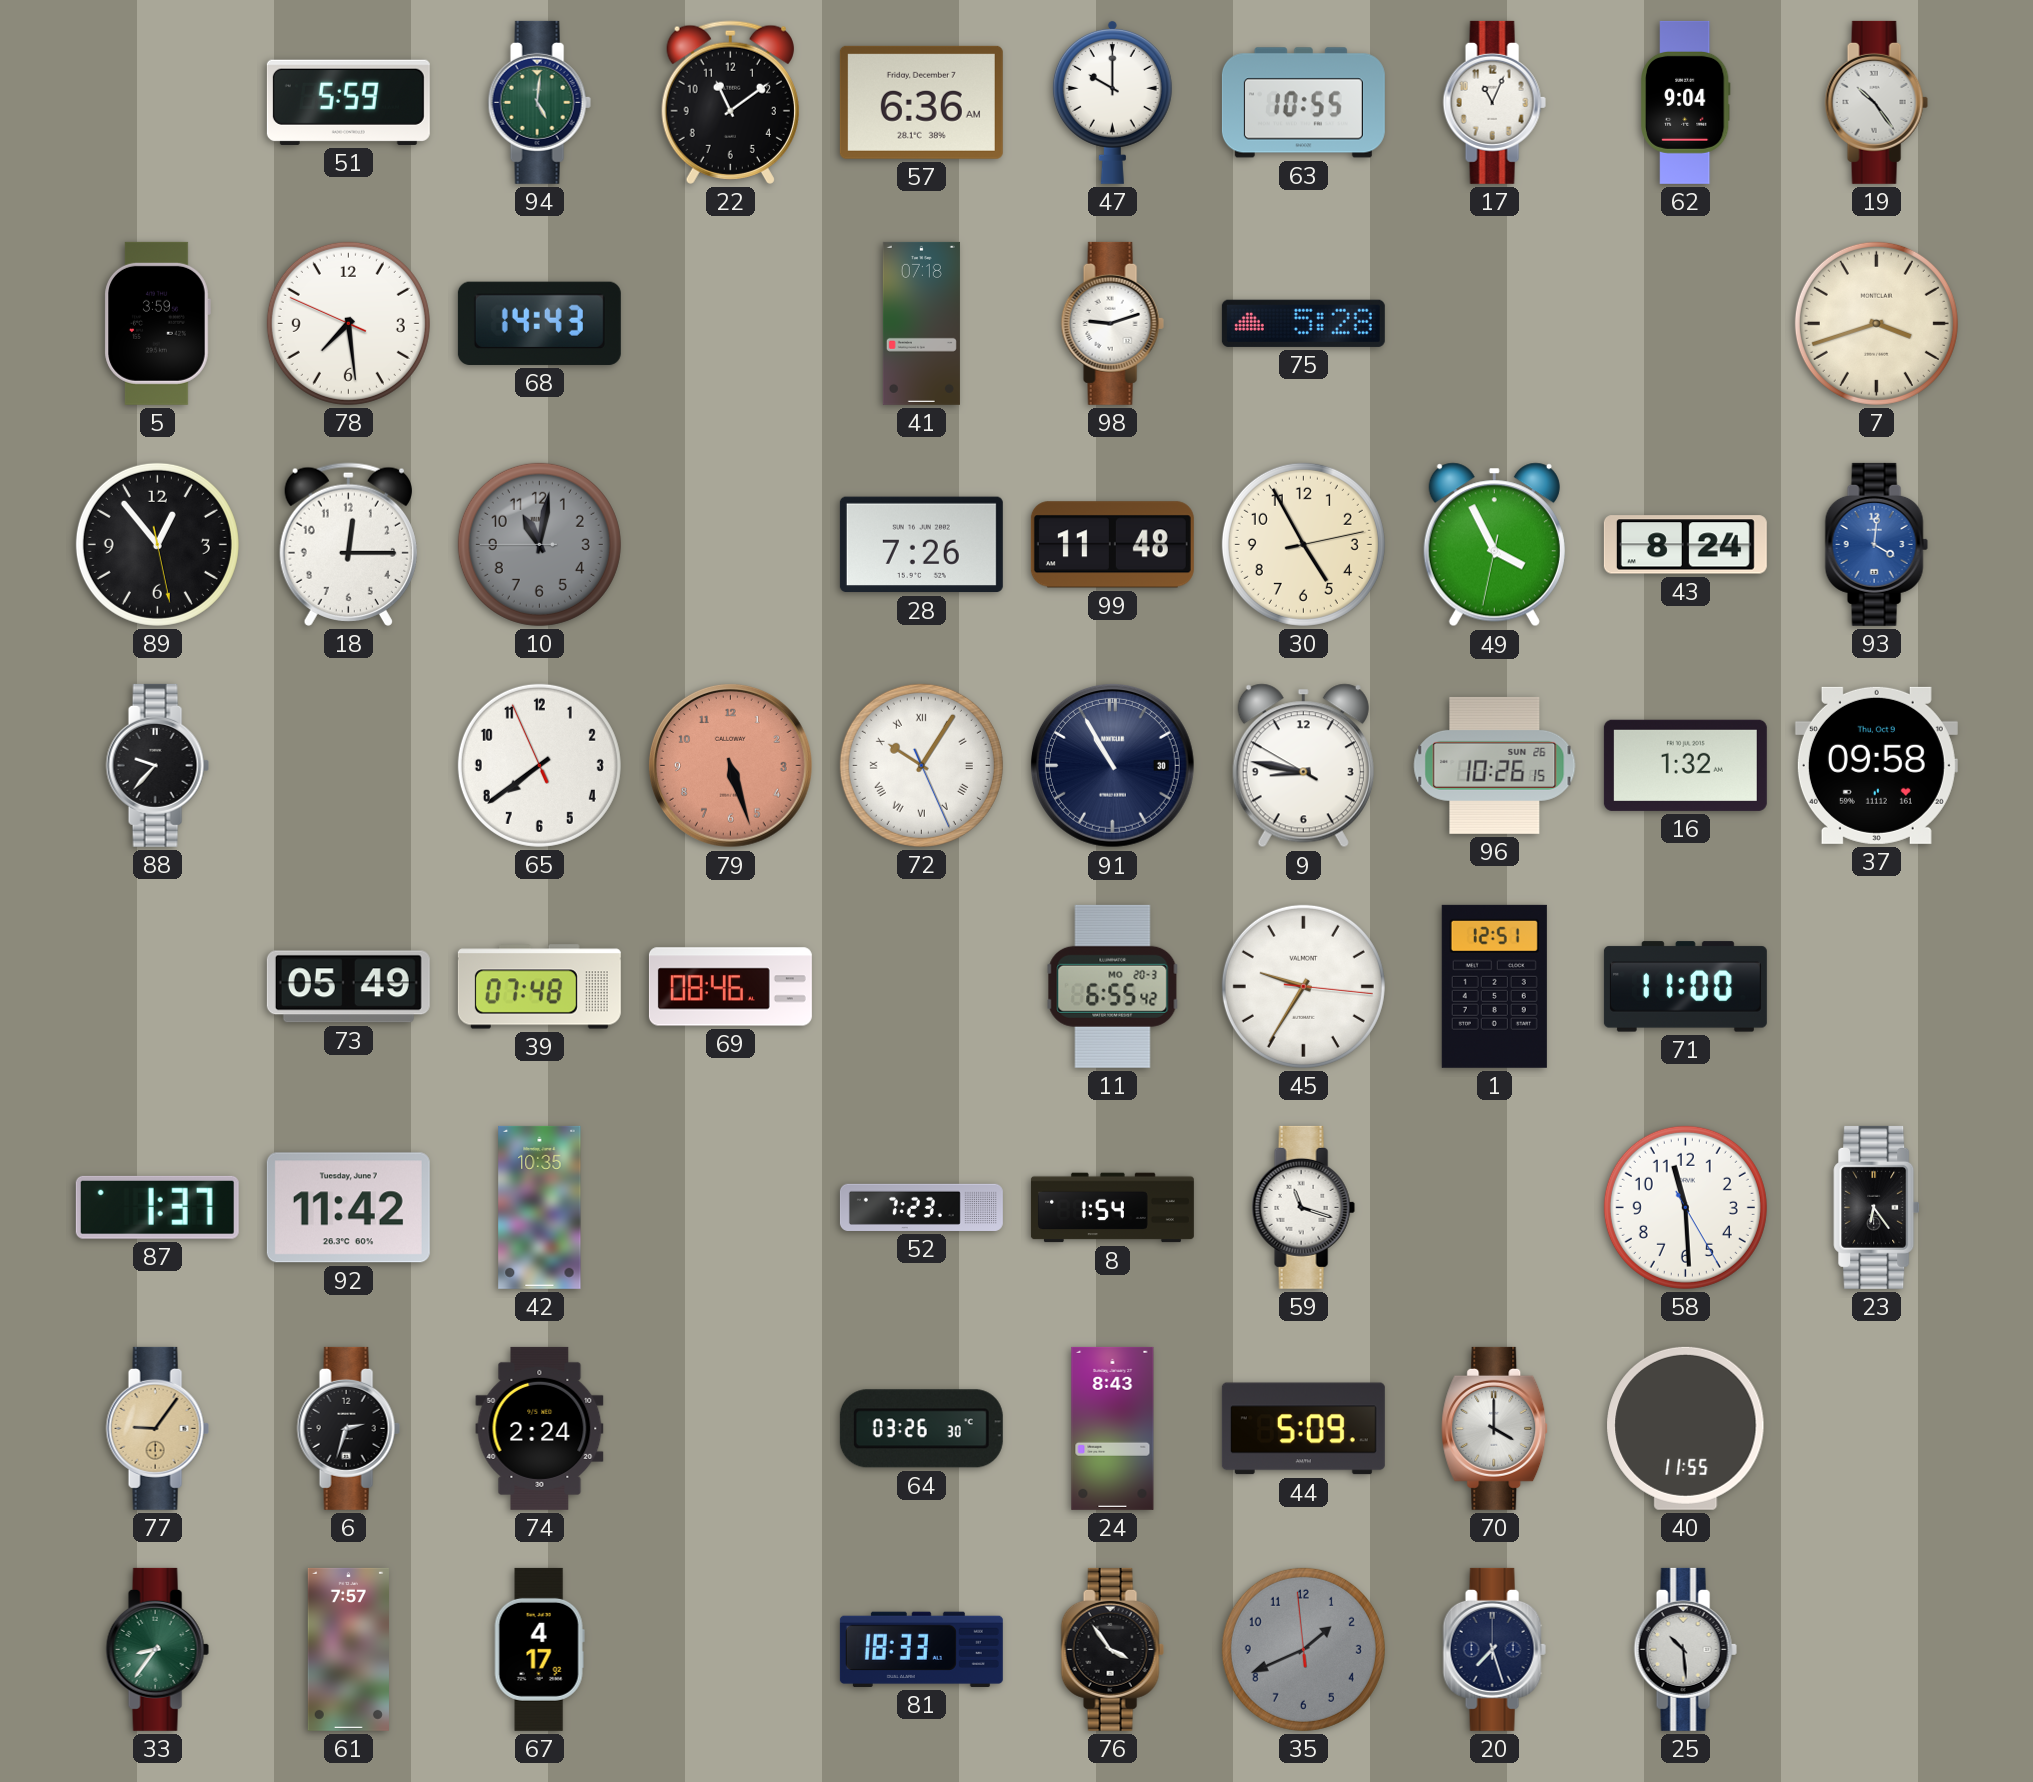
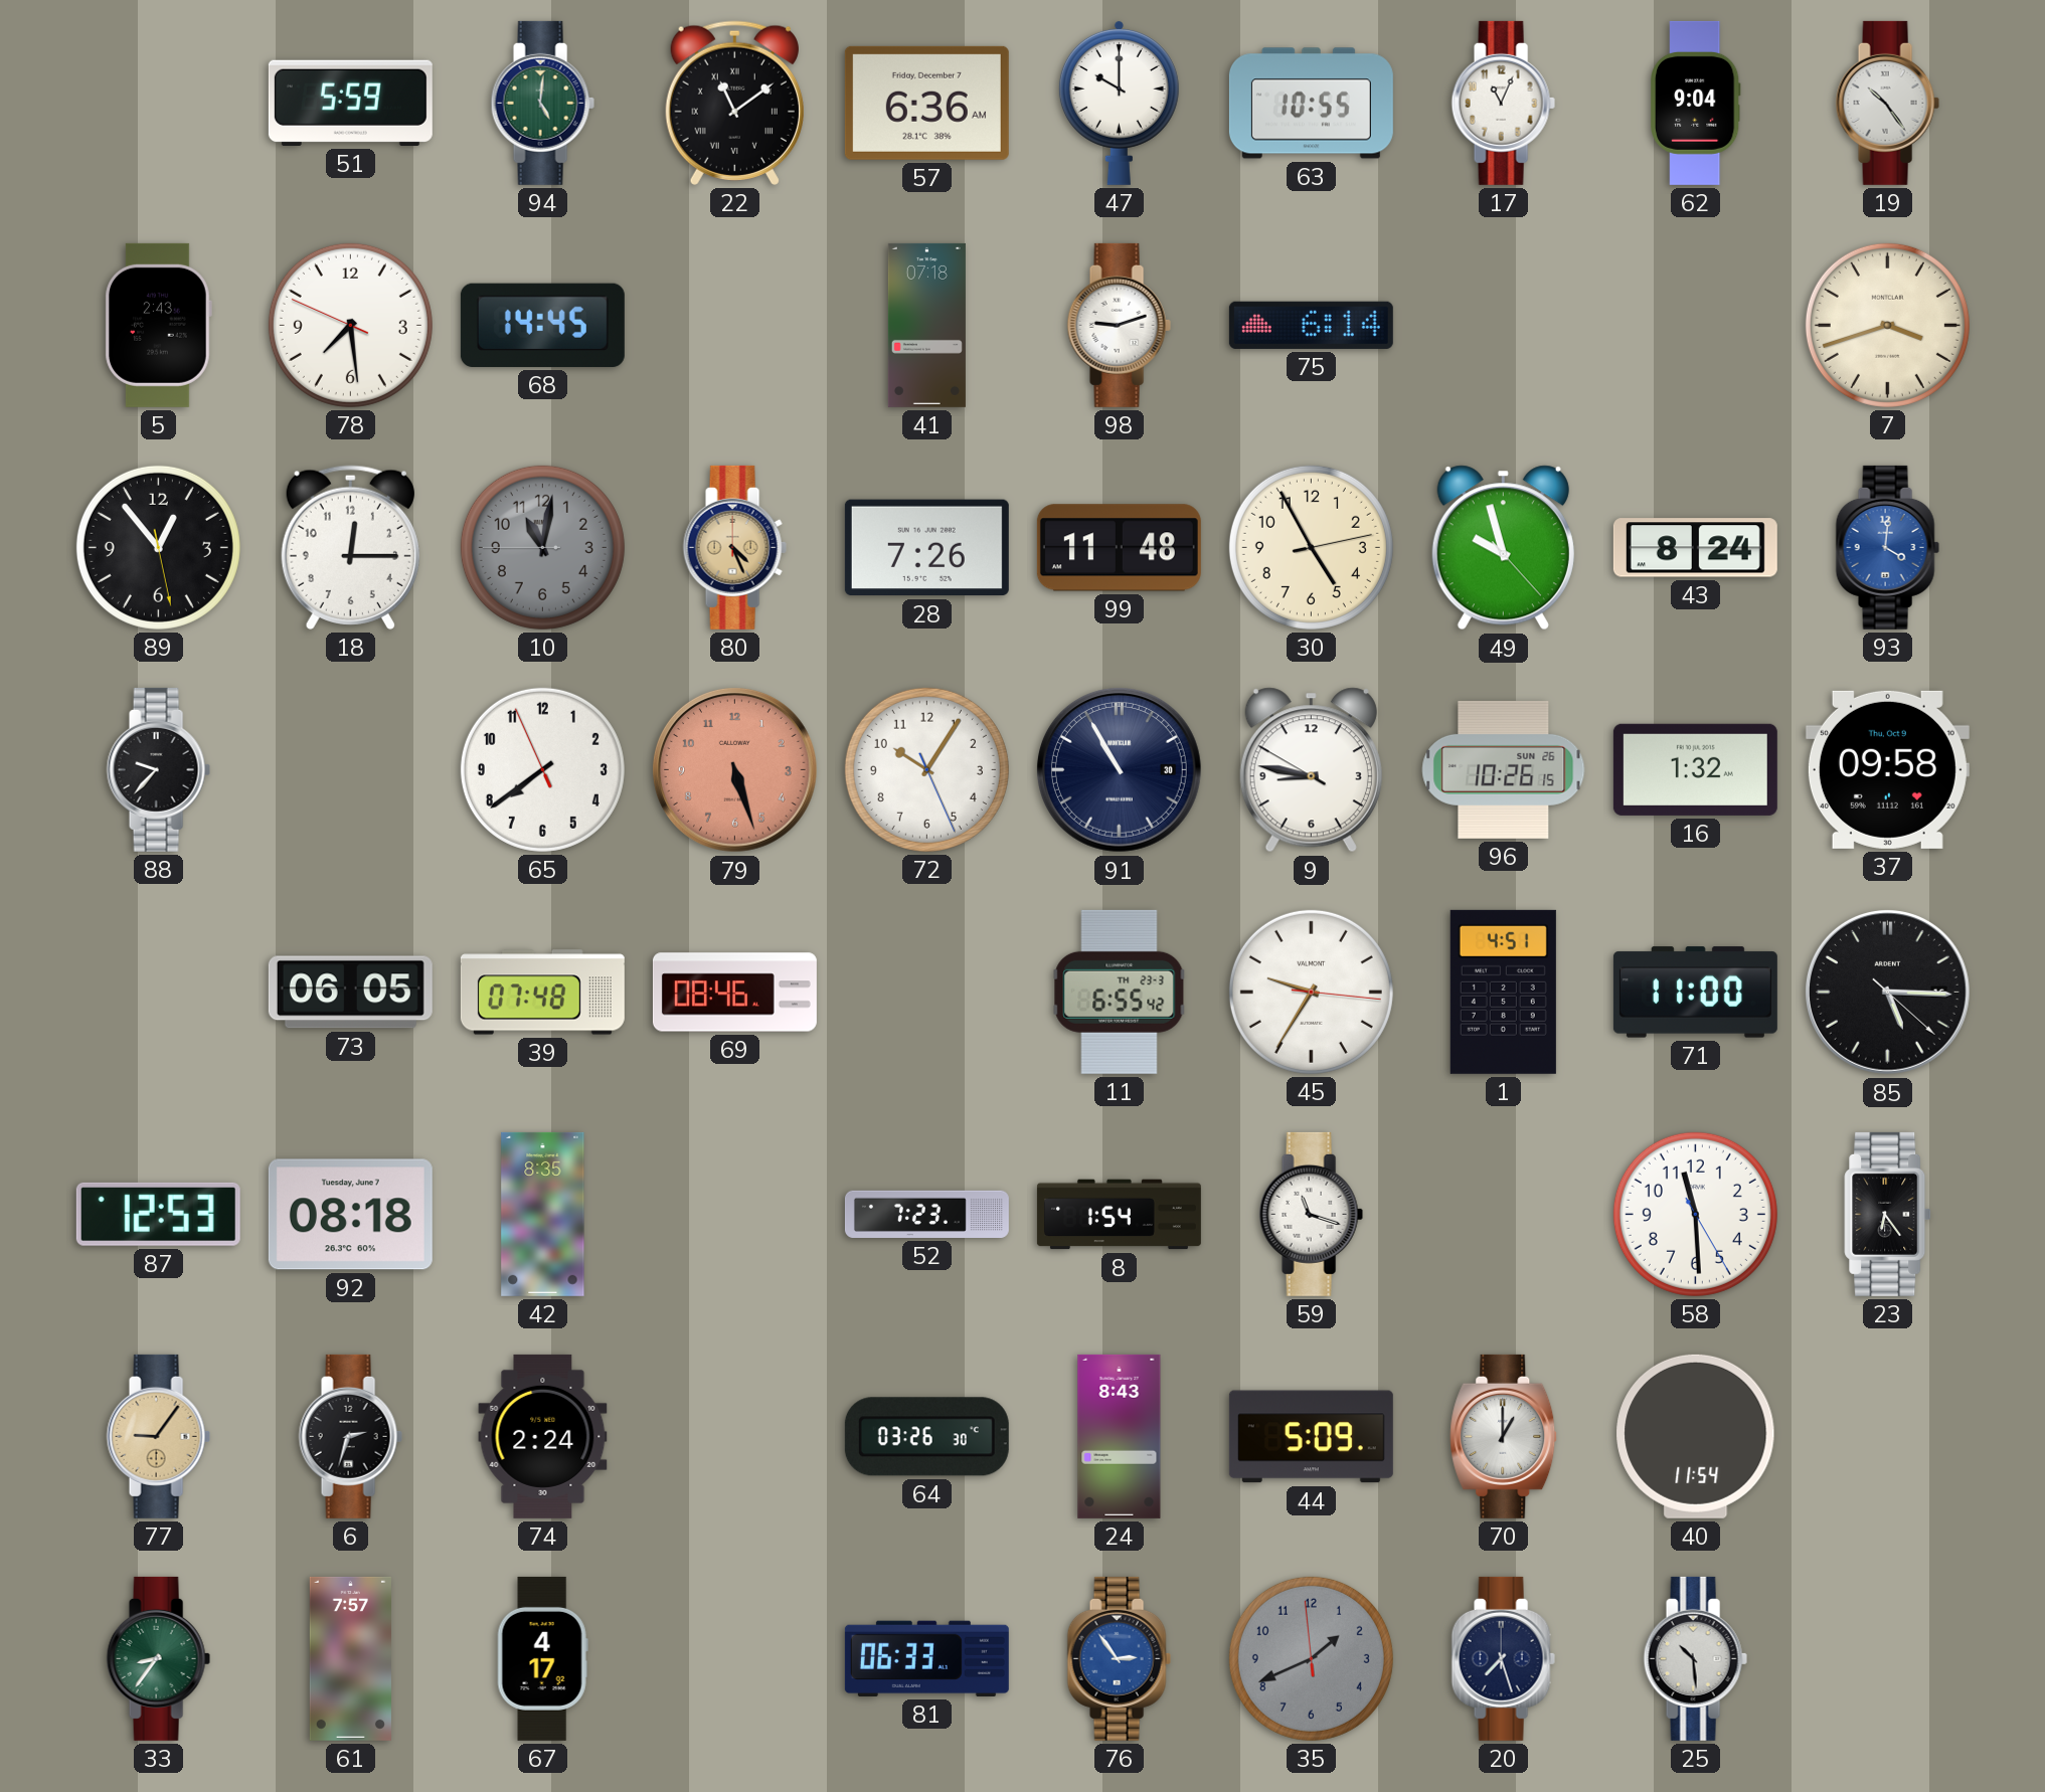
22 numerals: Arabic -> Roman
5: 3:59 -> 2:43
68: 14:43 -> 14:45
75: 5:28 -> 6:14
80: none -> 4:26
49: 3:55 -> 9:57
72 numerals: Roman -> Arabic
73: 05:49 -> 06:05
11 date: MO 20-3 -> TH 23-3
1: 12:51 -> 4:51
85: none -> 5:15
87: 1:37 -> 12:53
92: 11:42 -> 08:18
42: 10:35 -> 8:35
70: 4:00 -> 1:00
40: 11:55 -> 11:54
81: 18:33 -> 06:33
76: 3:54 -> 2:54
76 dial: black -> blue
